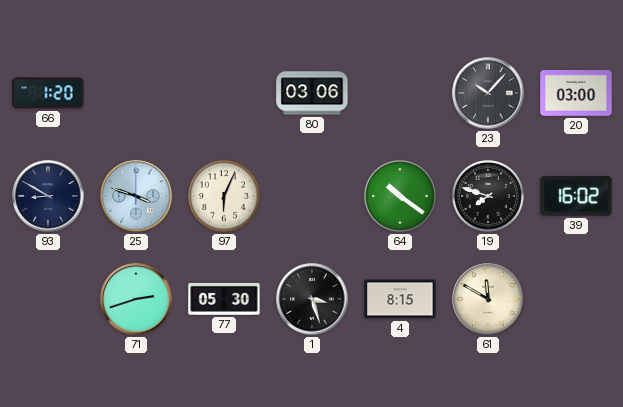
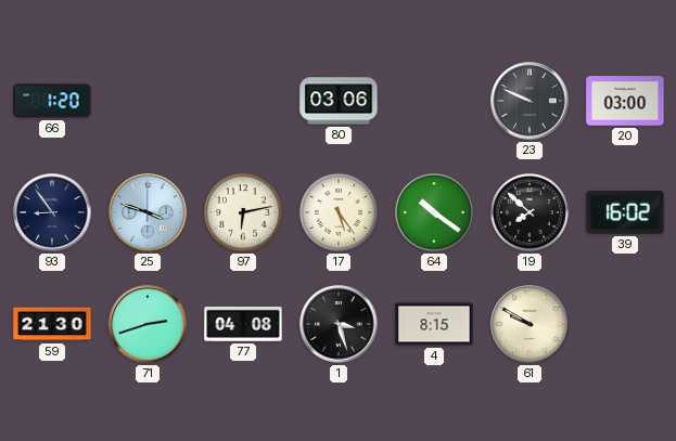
23: 10:07 -> 9:49
93: 8:50 -> 8:54
97: 6:04 -> 6:13
17: none -> 5:24
19: 7:48 -> 7:52
59: none -> 21:30
77: 05:30 -> 04:08
61: 11:50 -> 9:50
